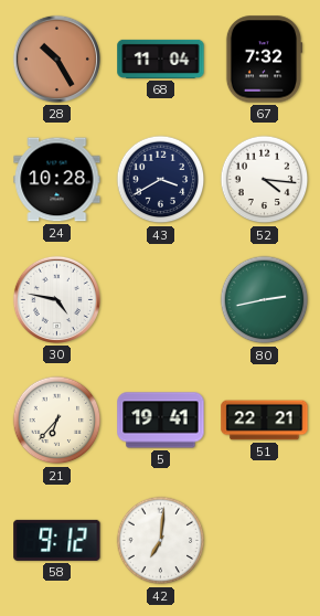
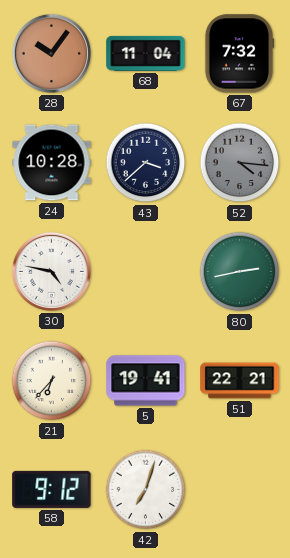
28: 10:25 -> 10:06
43: 3:40 -> 3:38
52 dial: white -> grey
42: 7:01 -> 7:03
